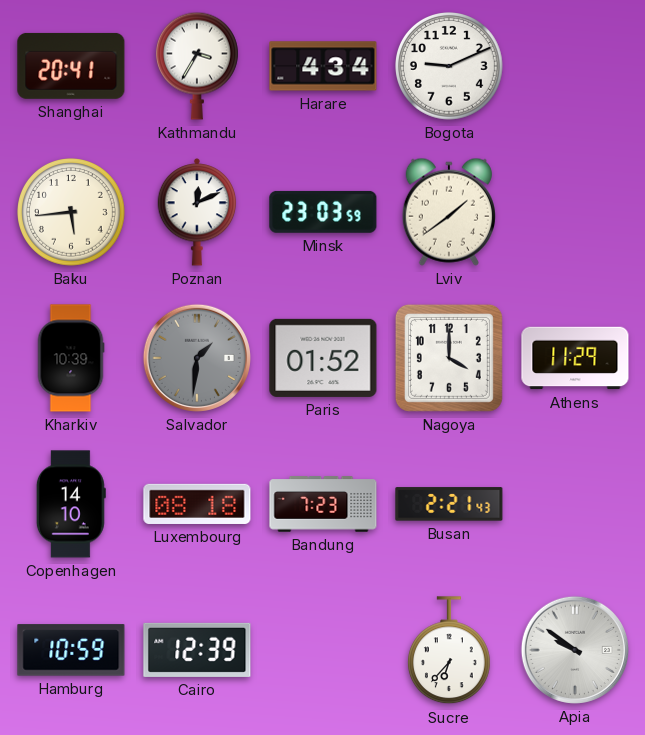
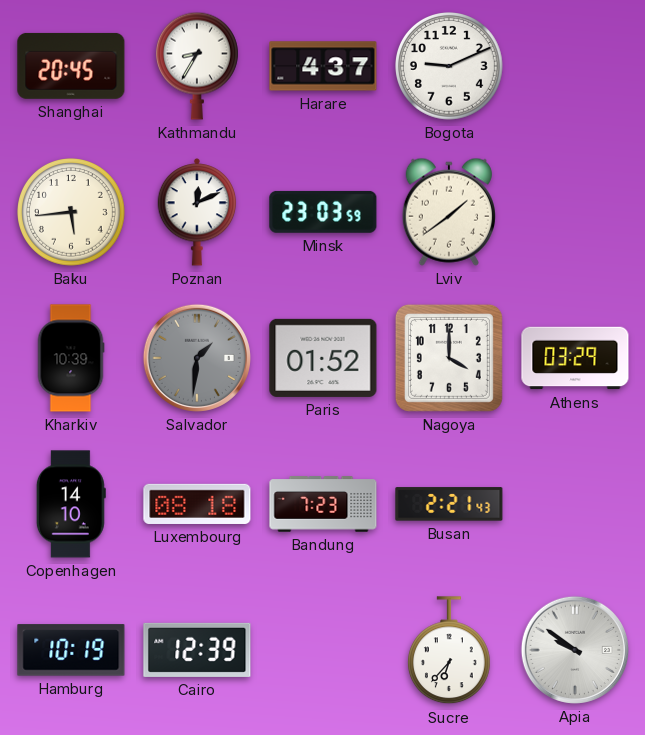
Shanghai: 20:41 -> 20:45
Kathmandu: 3:35 -> 8:35
Harare: 4:34 -> 4:37
Athens: 11:29 -> 03:29
Hamburg: 10:59 -> 10:19
